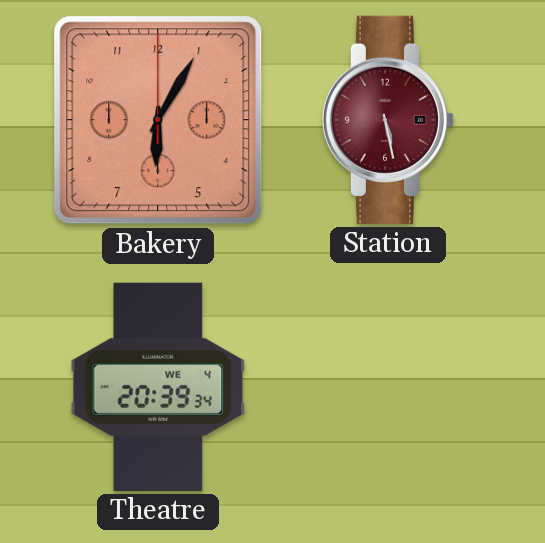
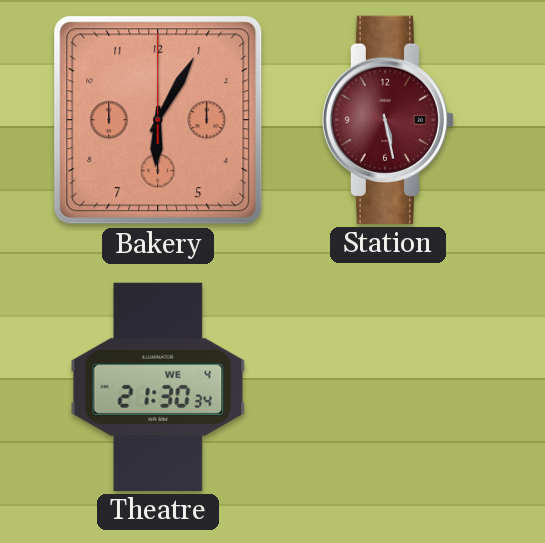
Theatre: 20:39 -> 21:30
